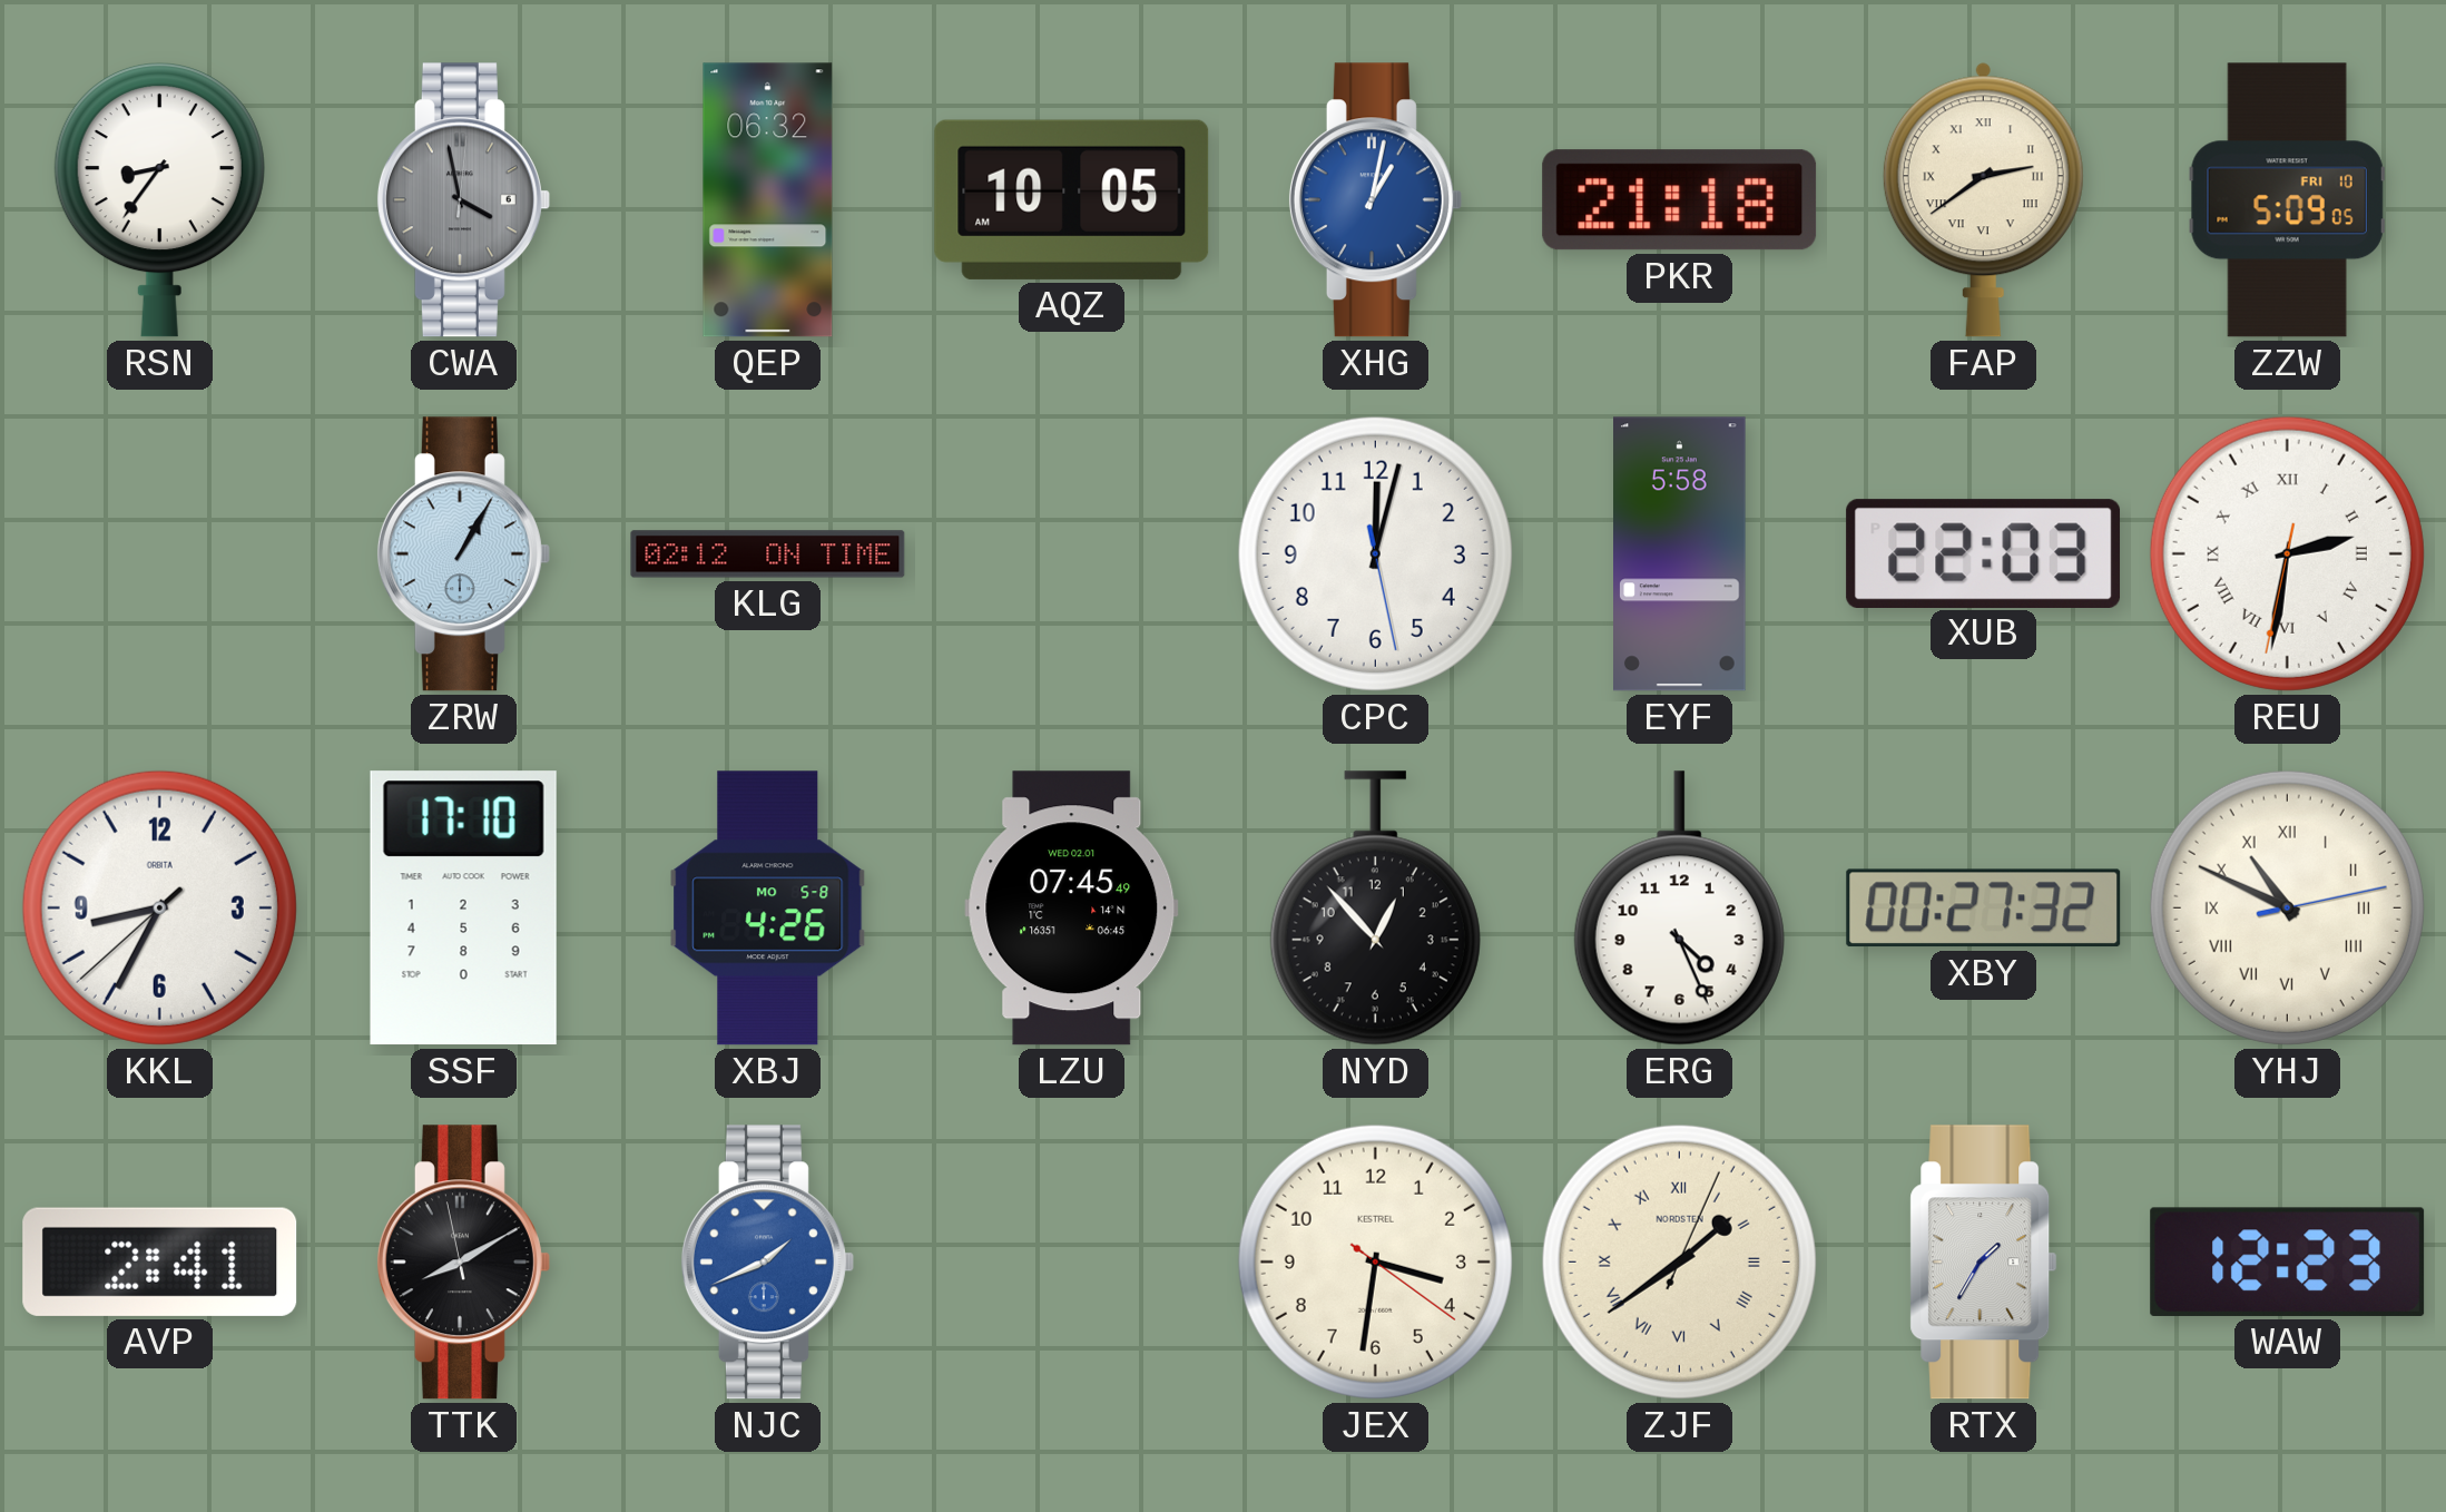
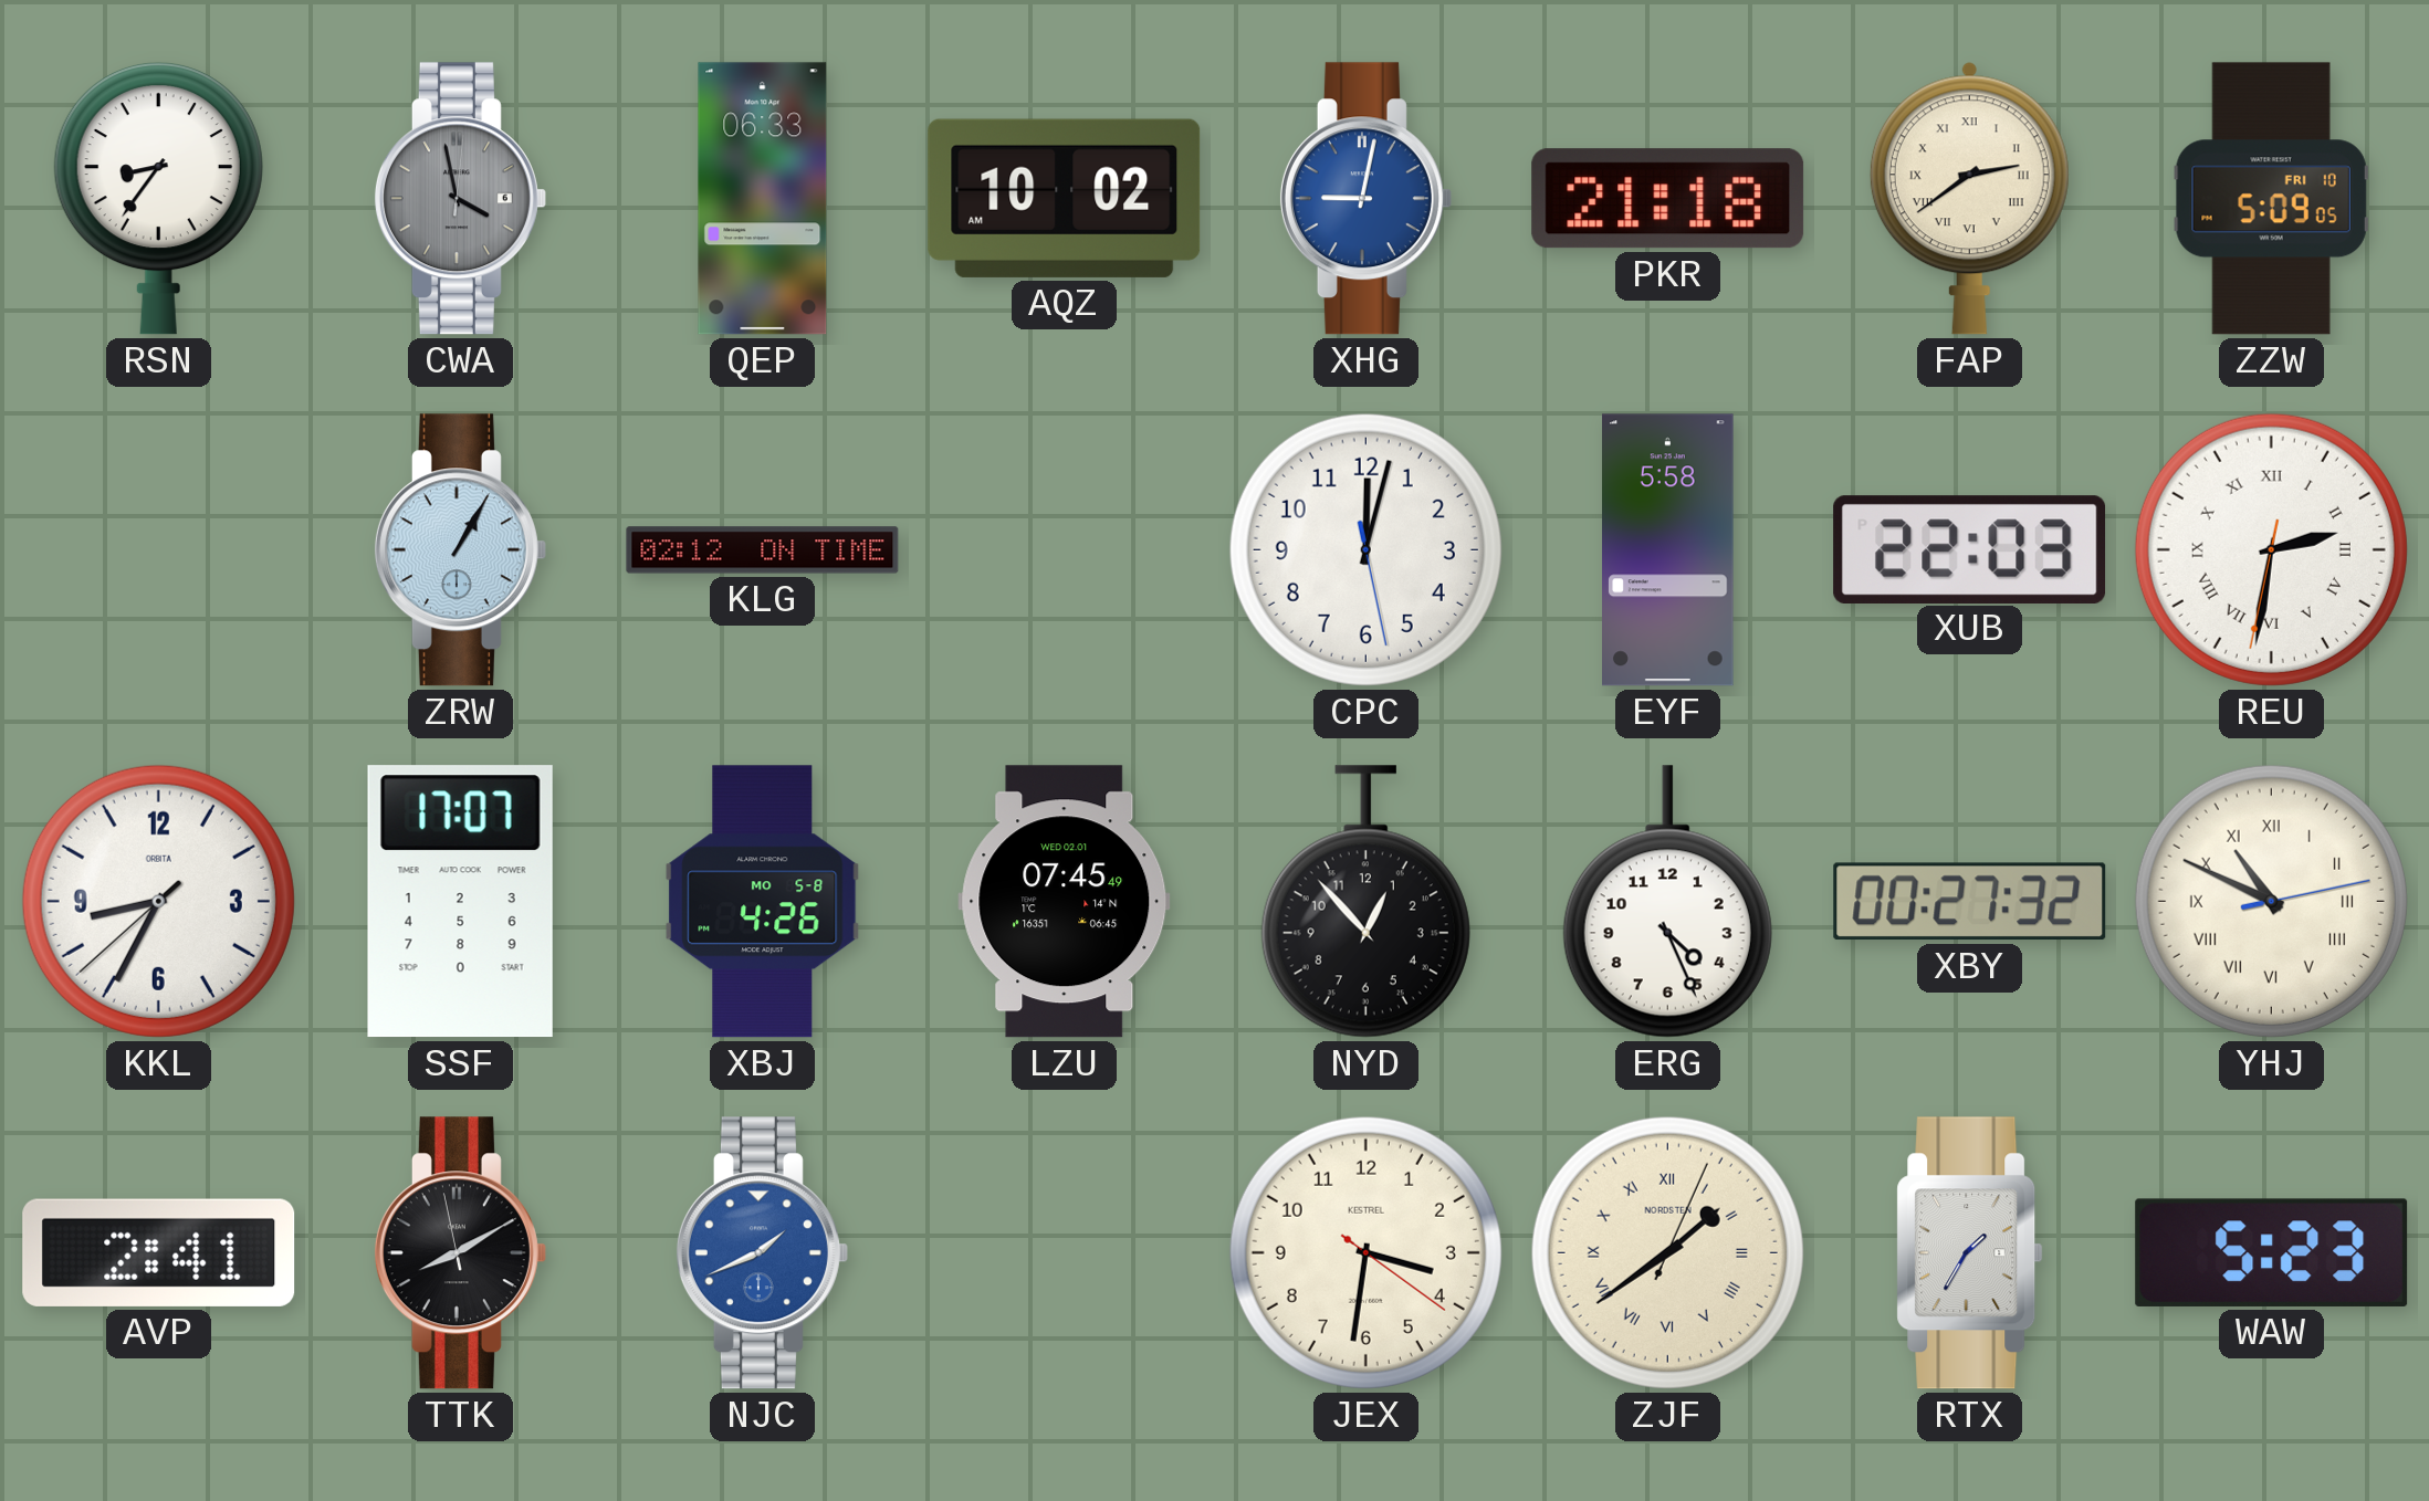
QEP: 06:32 -> 06:33
AQZ: 10:05 -> 10:02
XHG: 1:02 -> 9:02
SSF: 17:10 -> 17:07
WAW: 12:23 -> 5:23
